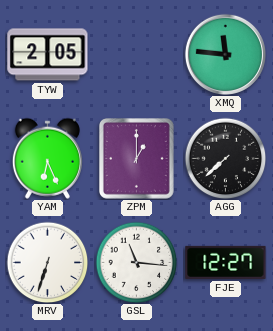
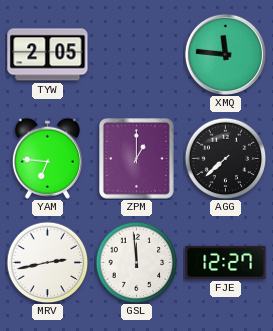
YAM: 6:26 -> 6:46
MRV: 6:33 -> 2:43
GSL: 11:16 -> 11:59
